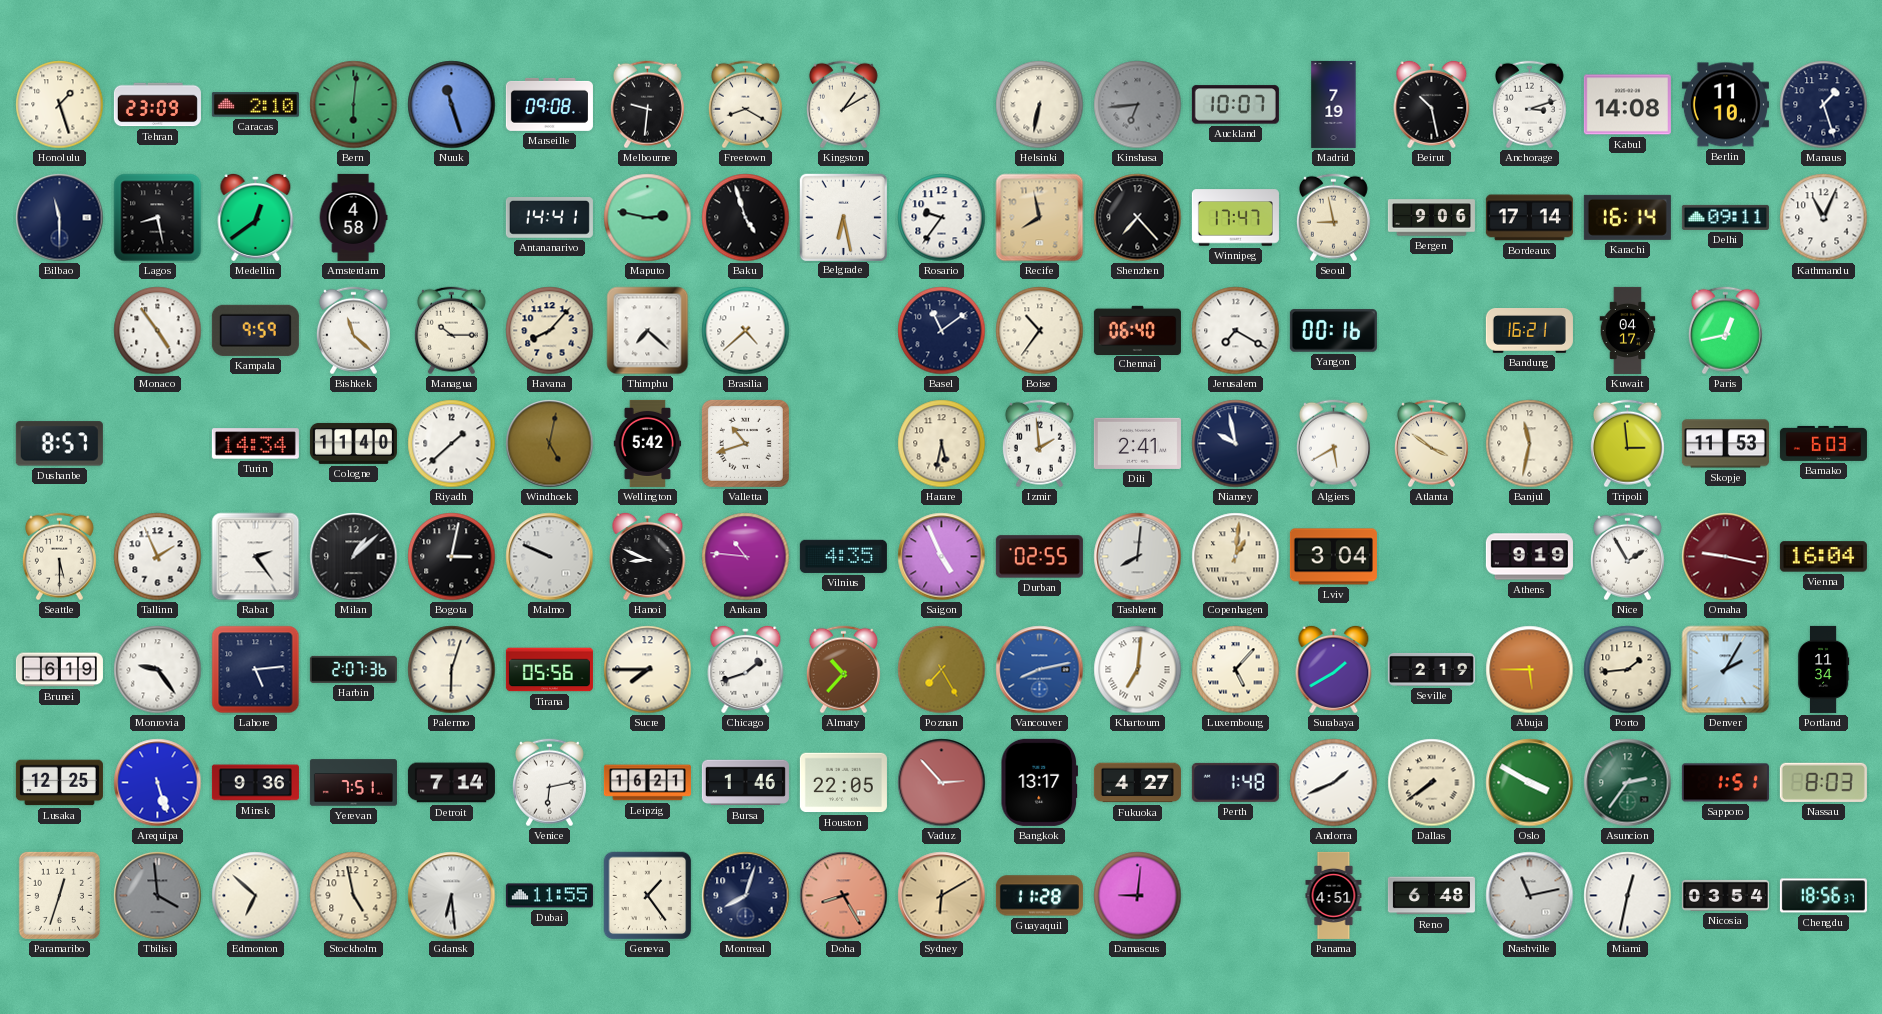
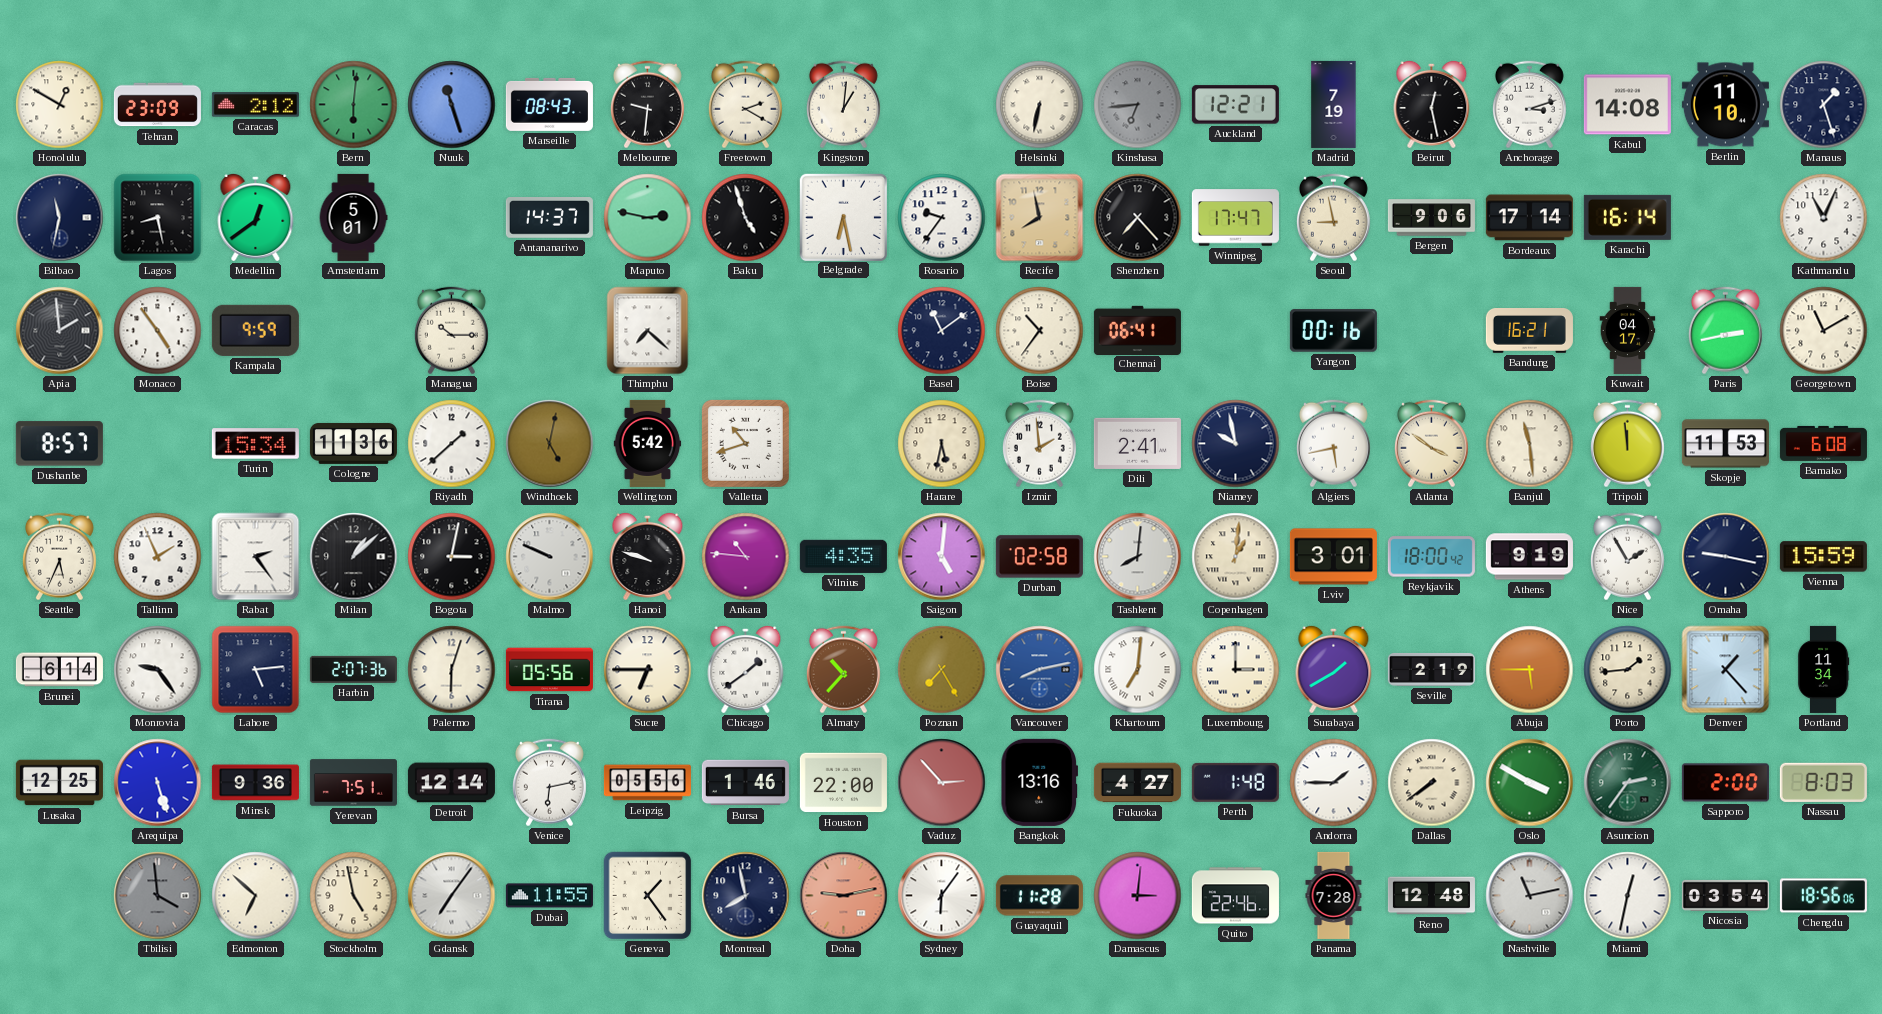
Honolulu: 1:27 -> 12:50
Caracas: 2:10 -> 2:12
Marseille: 09:08 -> 08:43
Freetown: 8:20 -> 2:20
Kingston: 1:10 -> 1:01
Auckland: 10:07 -> 12:21
Beirut: 10:28 -> 12:28
Bilbao: 11:30 -> 11:32
Amsterdam: 4:58 -> 5:01
Antananarivo: 14:41 -> 14:37
Delhi: 09:11 -> none
Apia: none -> 1:59
Bishkek: 11:22 -> none
Havana: 8:07 -> none
Brasilia: 4:38 -> none
Chennai: 06:40 -> 06:41
Jerusalem: 7:20 -> none
Paris: 12:43 -> 2:43
Georgetown: none -> 11:10
Turin: 14:34 -> 15:34
Cologne: 11:40 -> 11:36
Algiers: 5:40 -> 5:43
Banjul: 11:32 -> 11:29
Tripoli: 2:59 -> 11:59
Bamako: 6:03 -> 6:08
Seattle: 5:30 -> 5:34
Hanoi: 8:49 -> 9:48
Saigon: 4:56 -> 5:01
Durban: 02:55 -> 02:58
Lviv: 3:04 -> 3:01
Reykjavik: none -> 18:00
Omaha dial: burgundy -> navy
Vienna: 16:04 -> 15:59
Brunei: 6:19 -> 6:14
Sucre: 7:45 -> 6:45
Chicago: 1:42 -> 1:39
Luxembourg: 5:07 -> 3:00
Denver: 2:05 -> 1:23
Detroit: 7:14 -> 12:14
Leipzig: 16:21 -> 05:56
Houston: 22:05 -> 22:00
Bangkok: 13:17 -> 13:16
Andorra: 1:41 -> 1:45
Sapporo: 1:51 -> 2:00
Paramaribo: 12:33 -> none
Gdansk: 6:29 -> 7:06
Montreal: 8:03 -> 7:58
Doha: 8:25 -> 9:13
Sydney: 6:10 -> 6:06
Sydney dial: champagne -> white
Damascus: 9:01 -> 3:01
Quito: none -> 22:46
Panama: 4:51 -> 7:28
Reno: 6:48 -> 12:48
Chengdu: 18:56:37 -> 18:56:06
